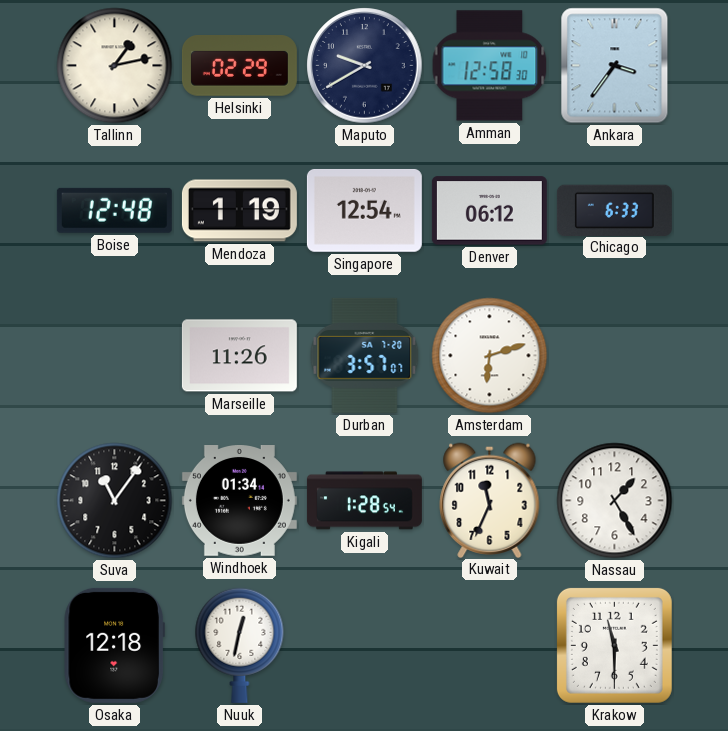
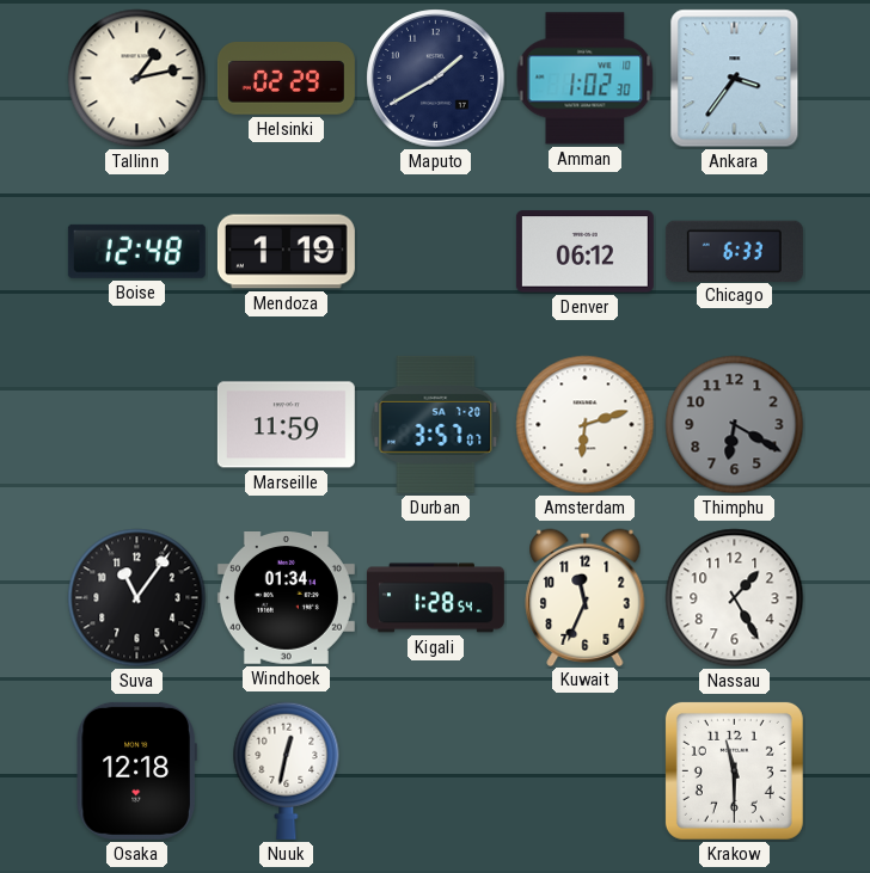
Maputo: 9:40 -> 1:40
Amman: 12:58 -> 1:02
Singapore: 12:54 -> none
Marseille: 11:26 -> 11:59
Thimphu: none -> 6:20
